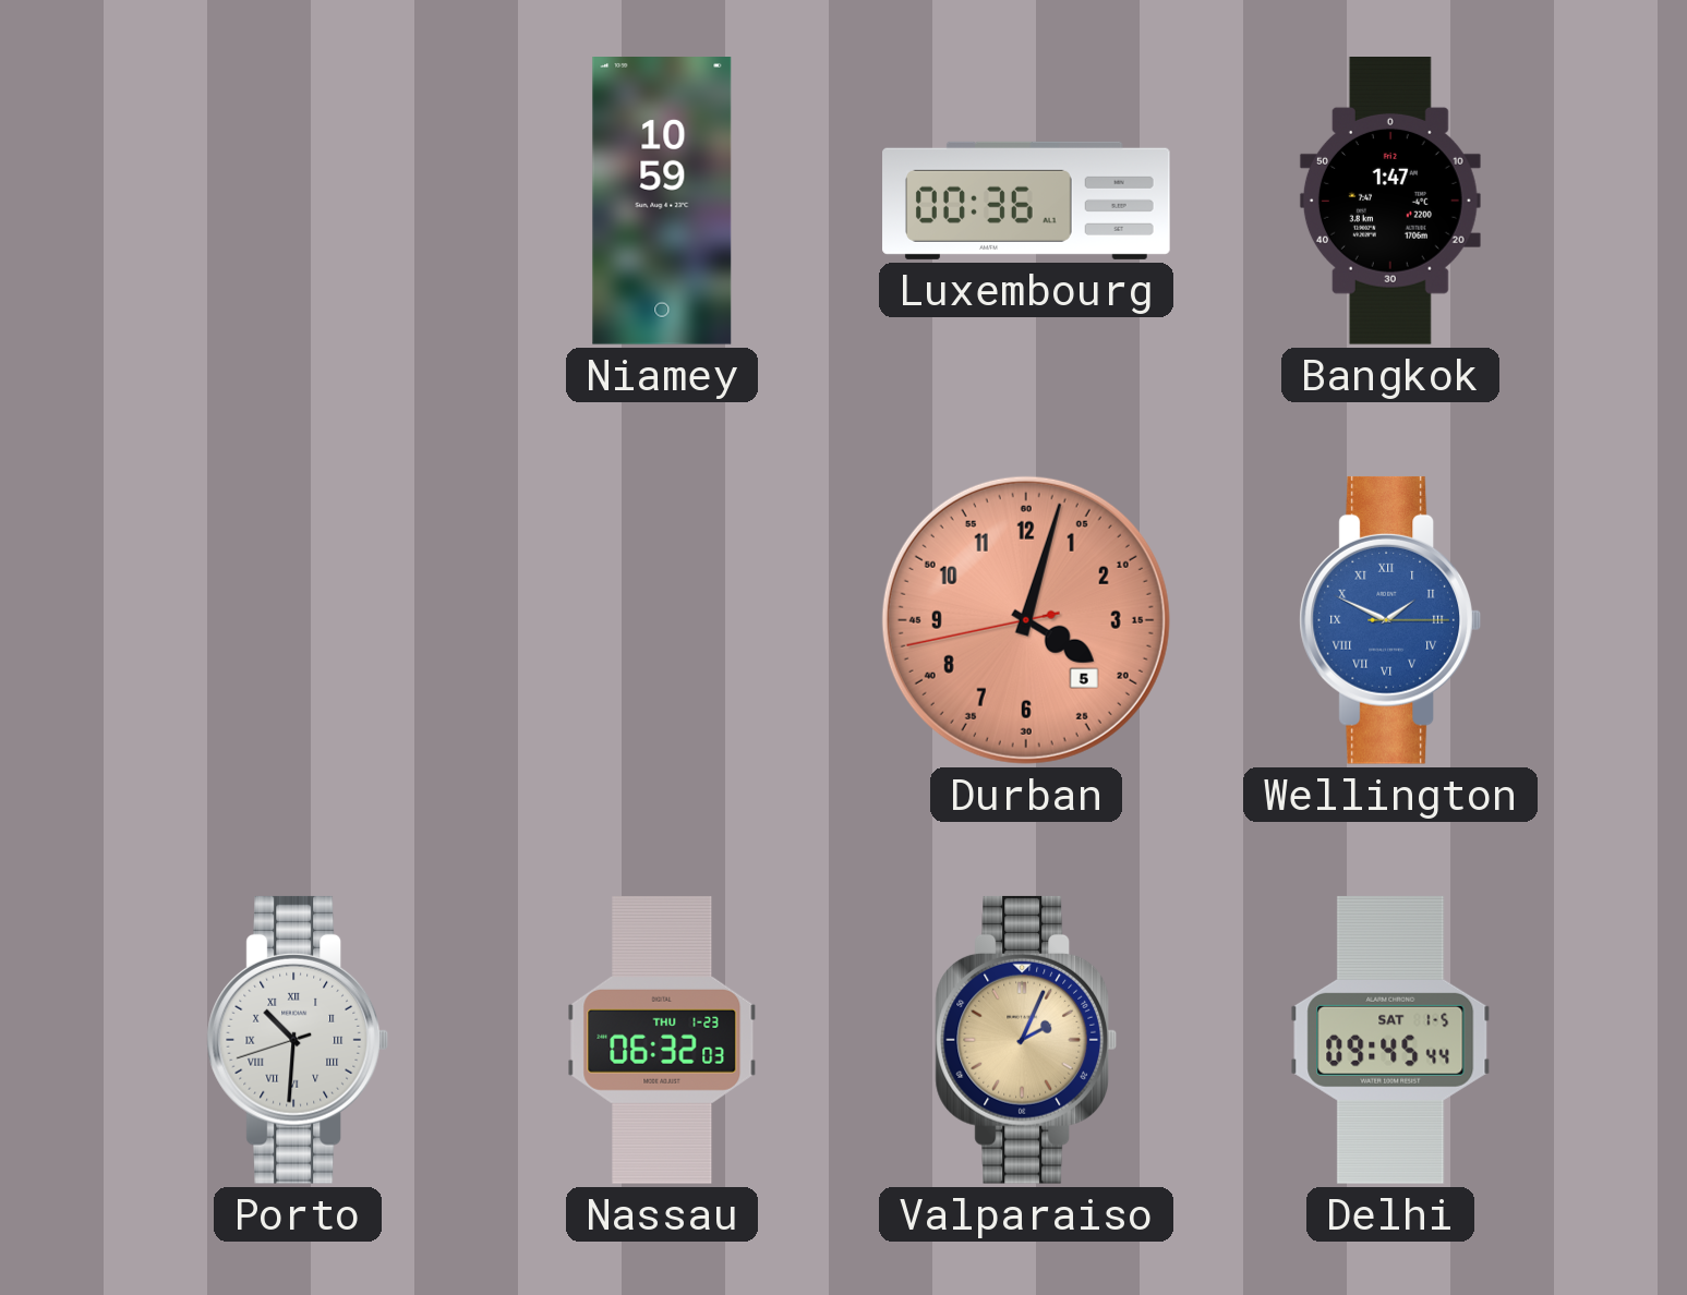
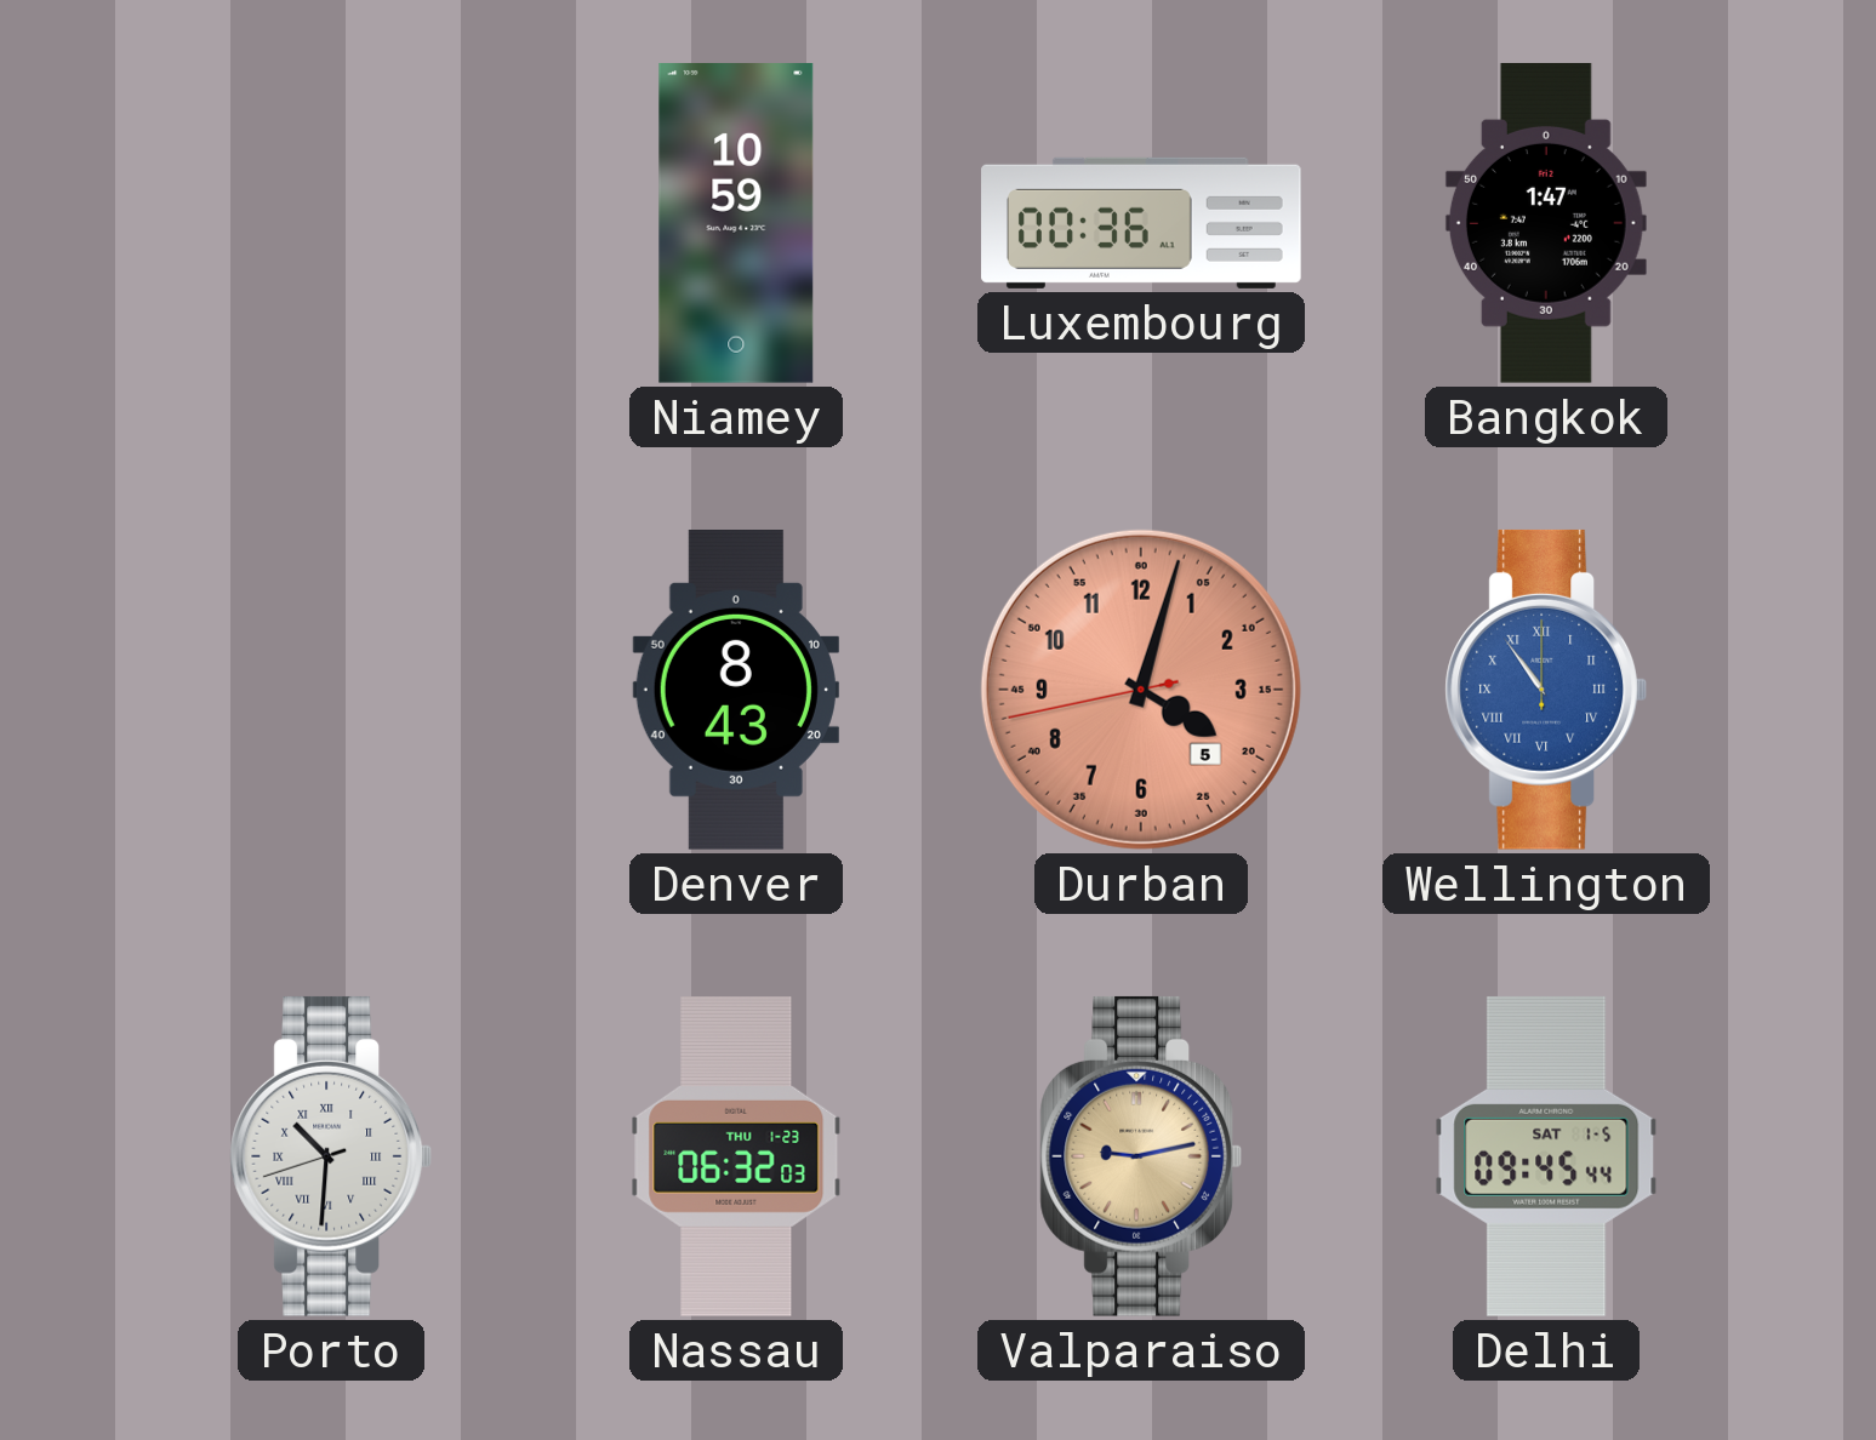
Denver: none -> 8:43
Wellington: 1:49 -> 10:54
Valparaiso: 2:04 -> 9:13
